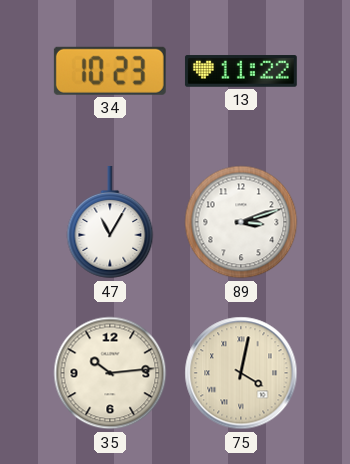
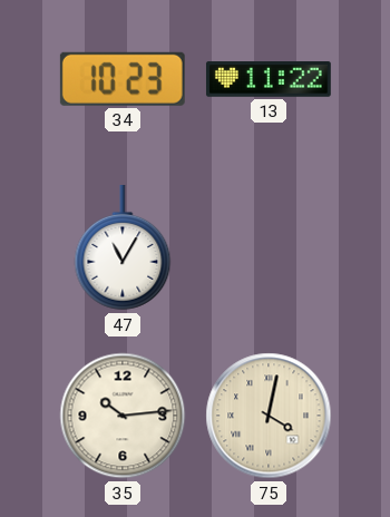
89: 3:12 -> none
